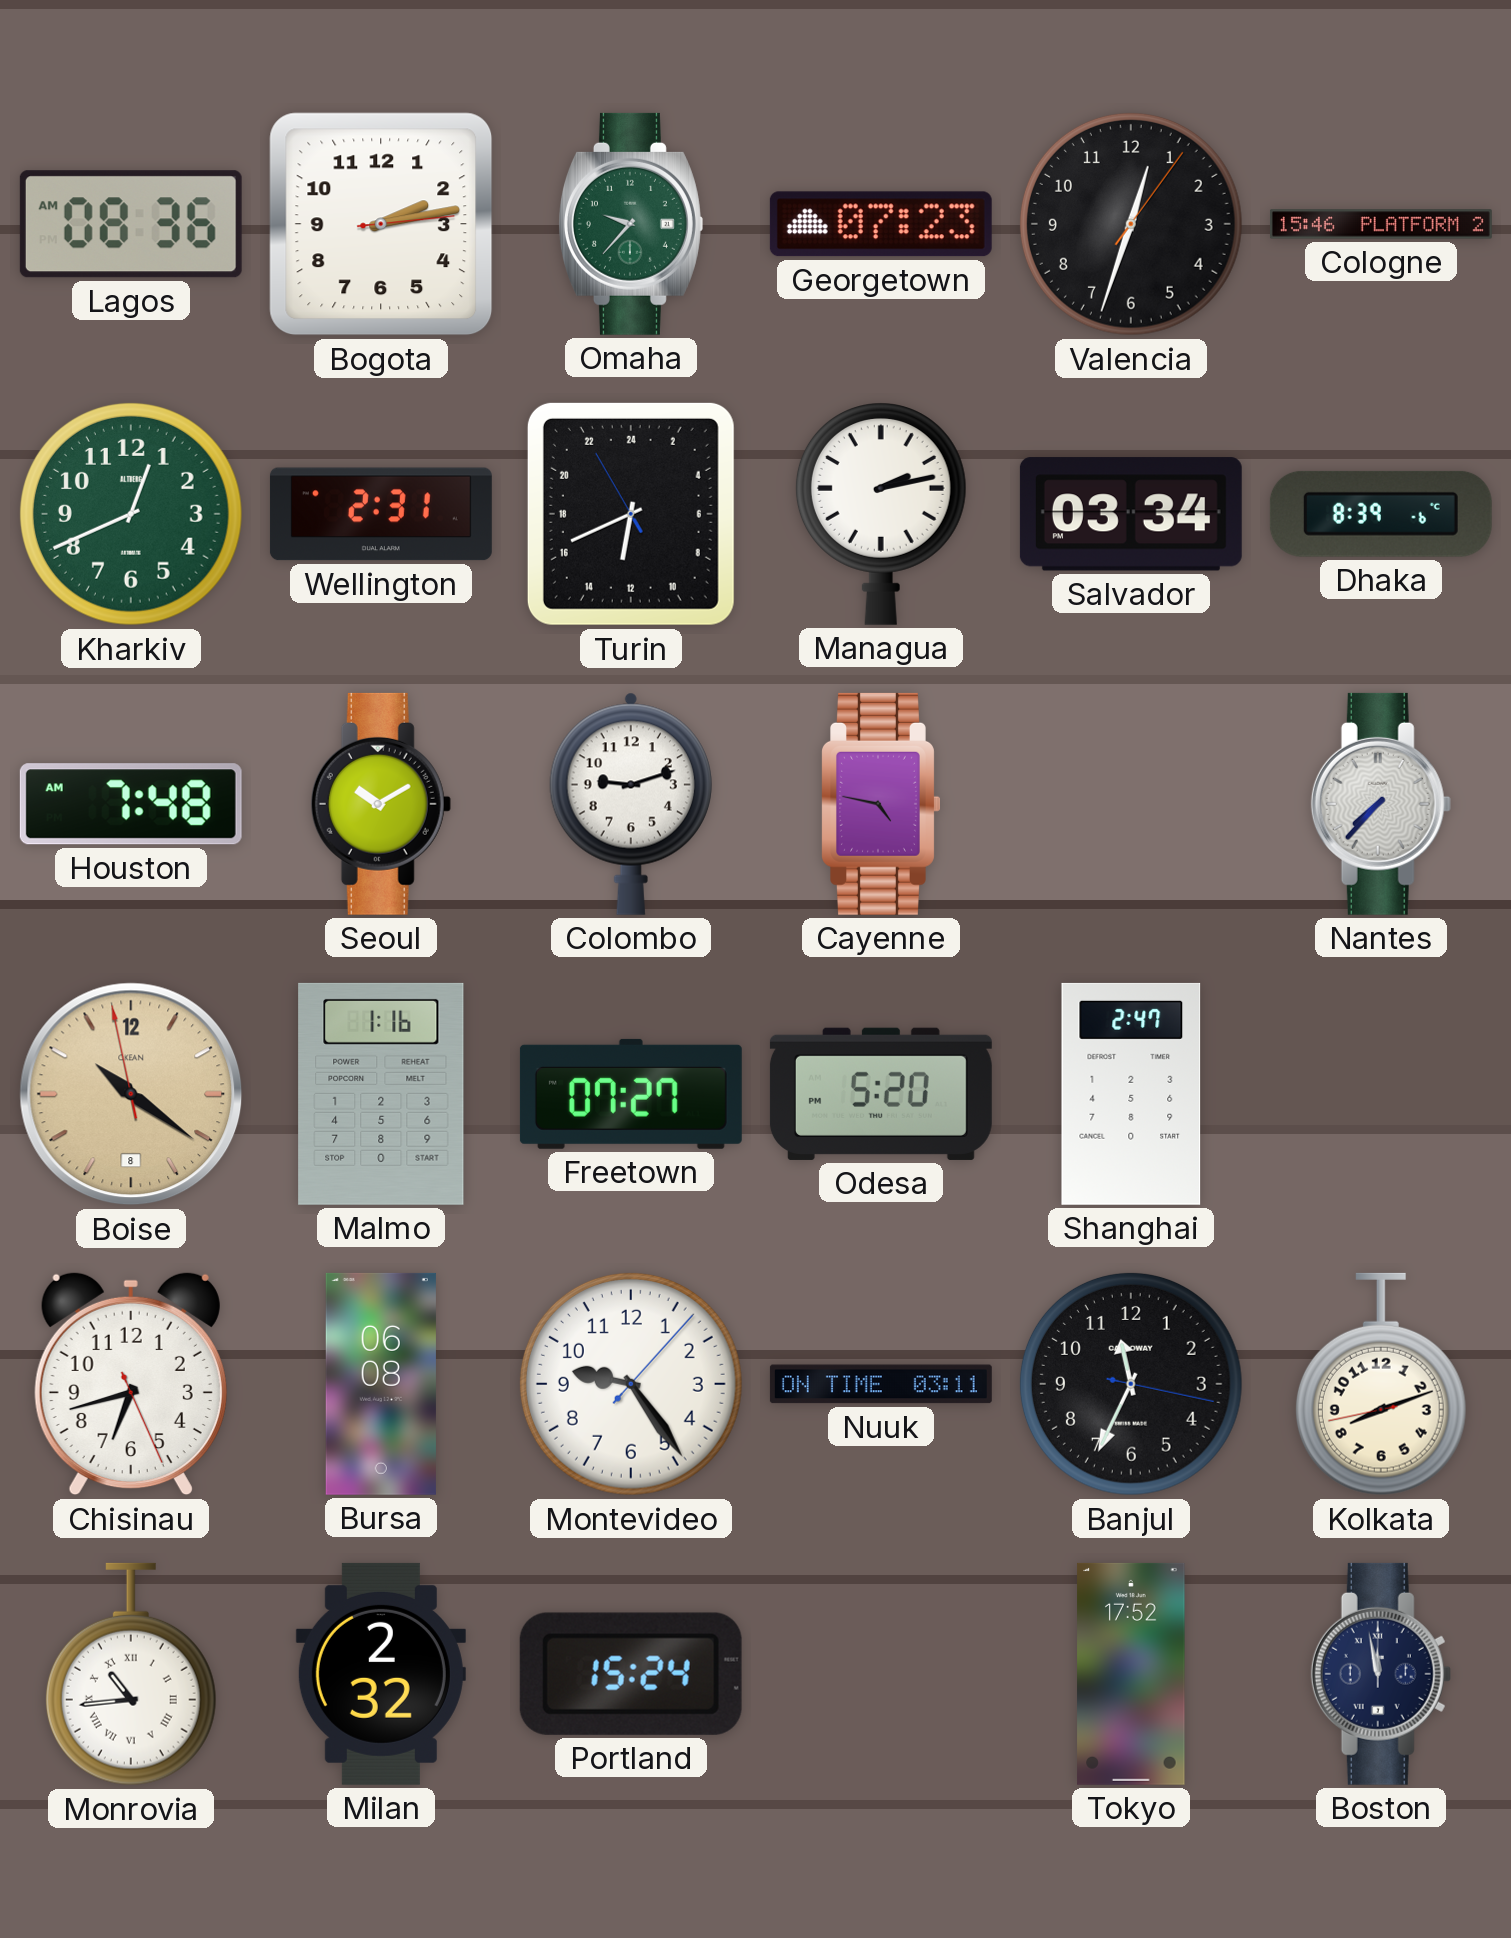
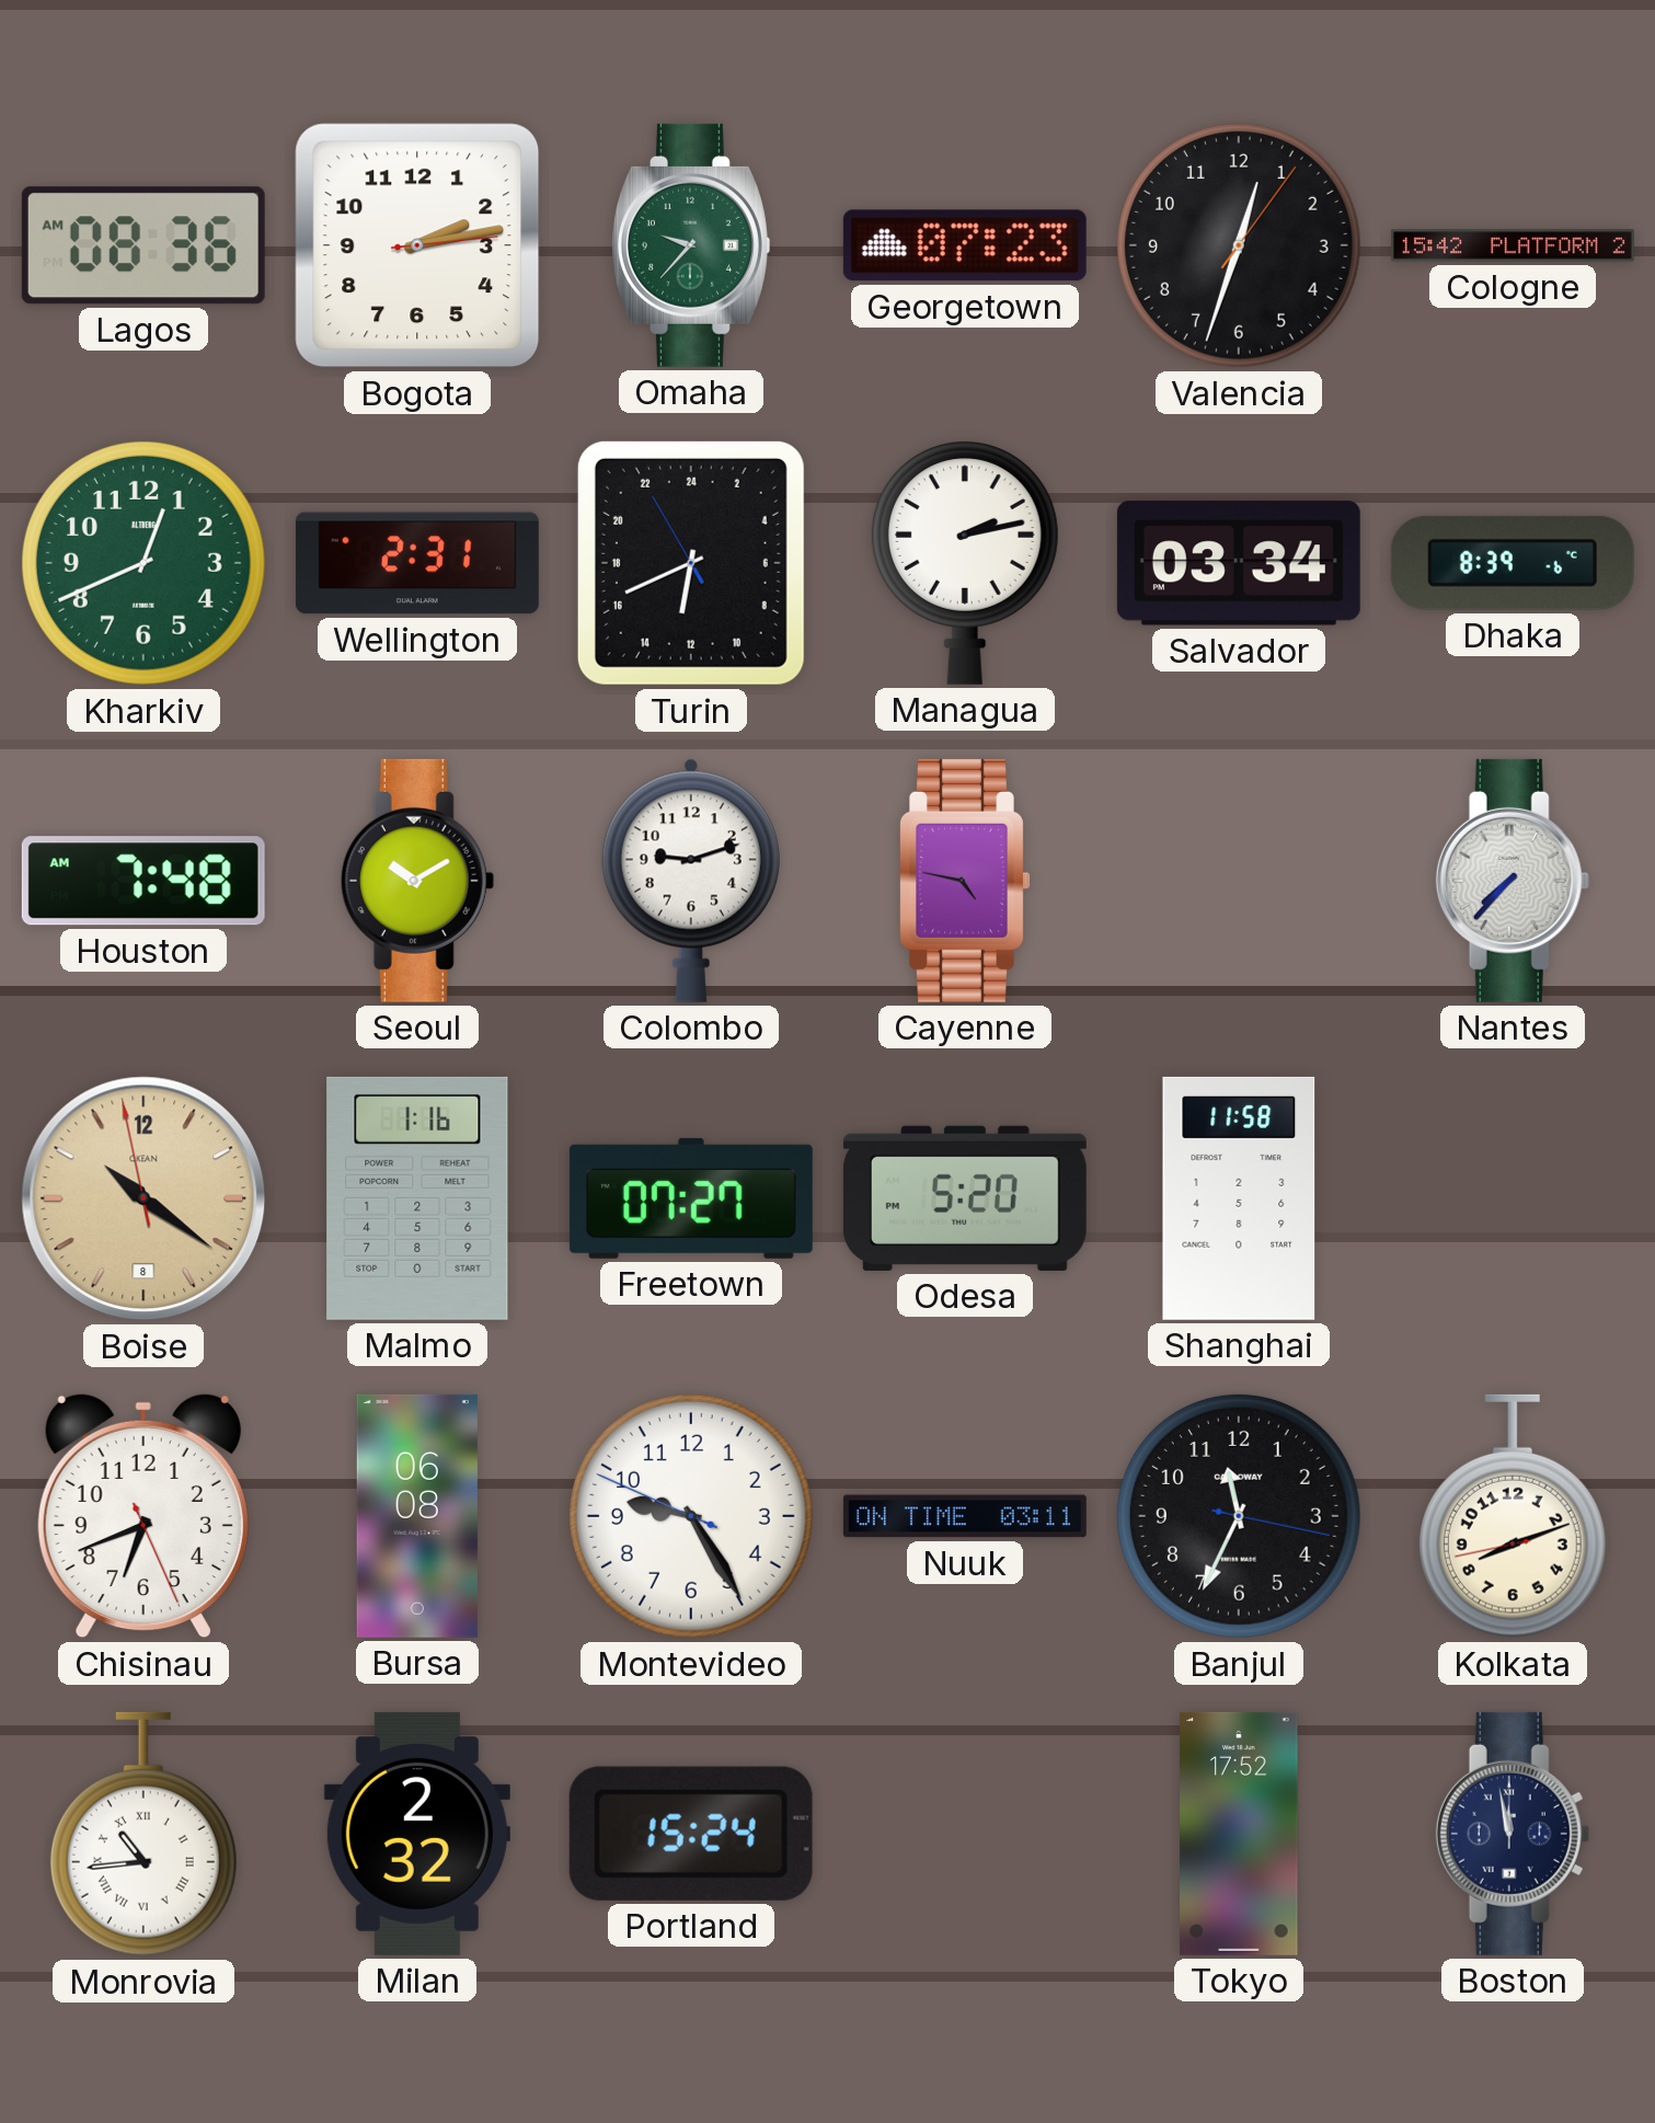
Cologne: 15:46 -> 15:42
Shanghai: 2:47 -> 11:58
Chisinau: 6:42 -> 6:41
Montevideo: 9:24:07 -> 9:24:49
